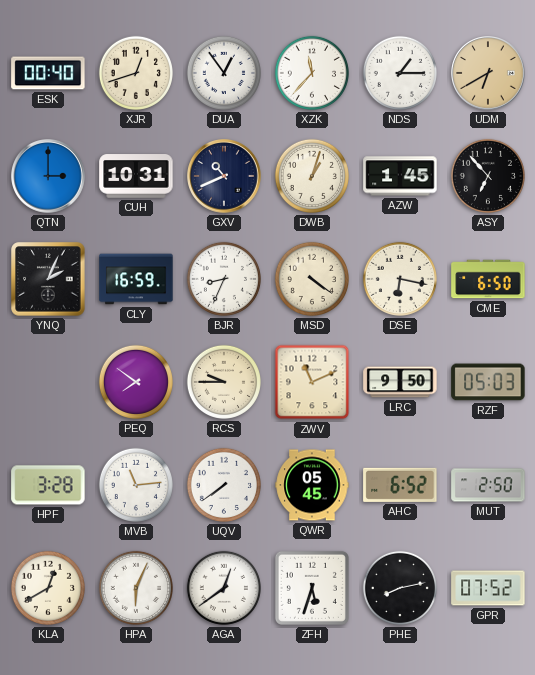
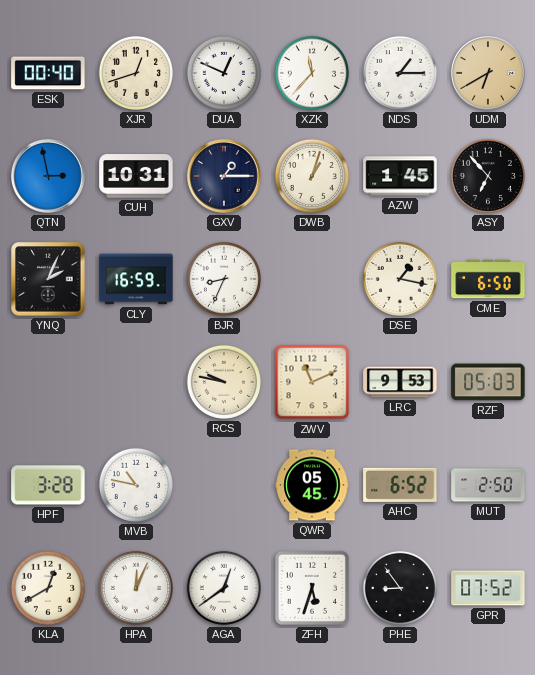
DUA: 12:54 -> 12:49
QTN: 3:00 -> 2:58
GXV: 10:41 -> 1:15
MSD: 4:21 -> none
DSE: 6:17 -> 1:17
PEQ: 7:51 -> none
RCS: 9:45 -> 9:47
LRC: 9:50 -> 9:53
MVB: 11:14 -> 10:47
UQV: 7:39 -> none
HPA: 6:04 -> 12:04
PHE: 8:13 -> 8:54
